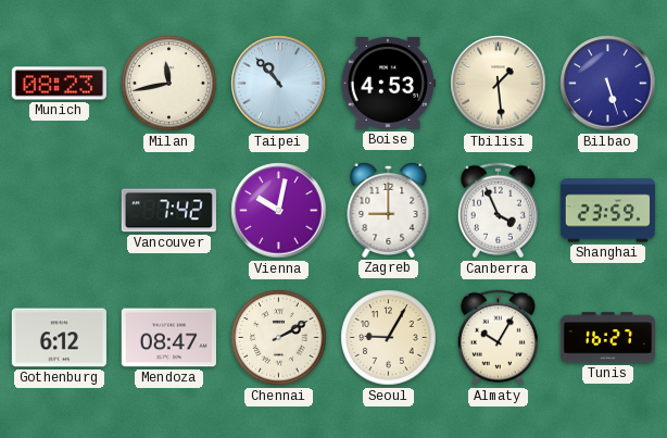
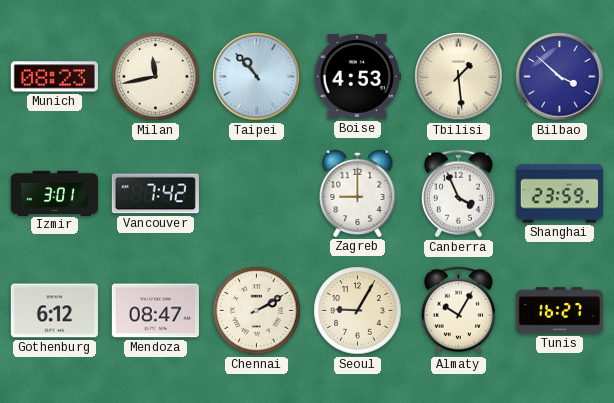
Bilbao: 5:27 -> 3:52
Izmir: none -> 3:01
Vienna: 10:02 -> none
